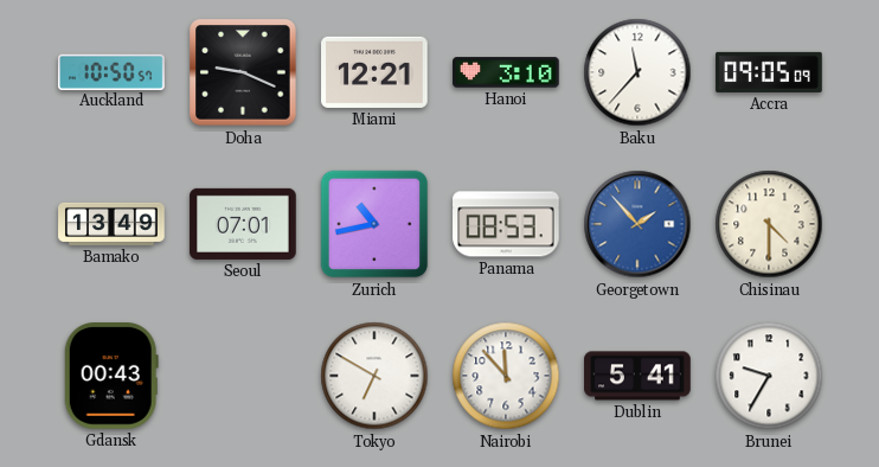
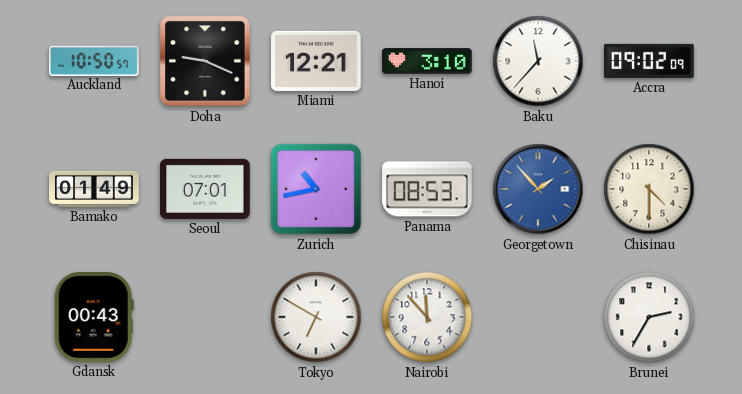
Accra: 09:05 -> 09:02
Bamako: 13:49 -> 01:49
Dublin: 5:41 -> none
Brunei: 9:35 -> 2:35
